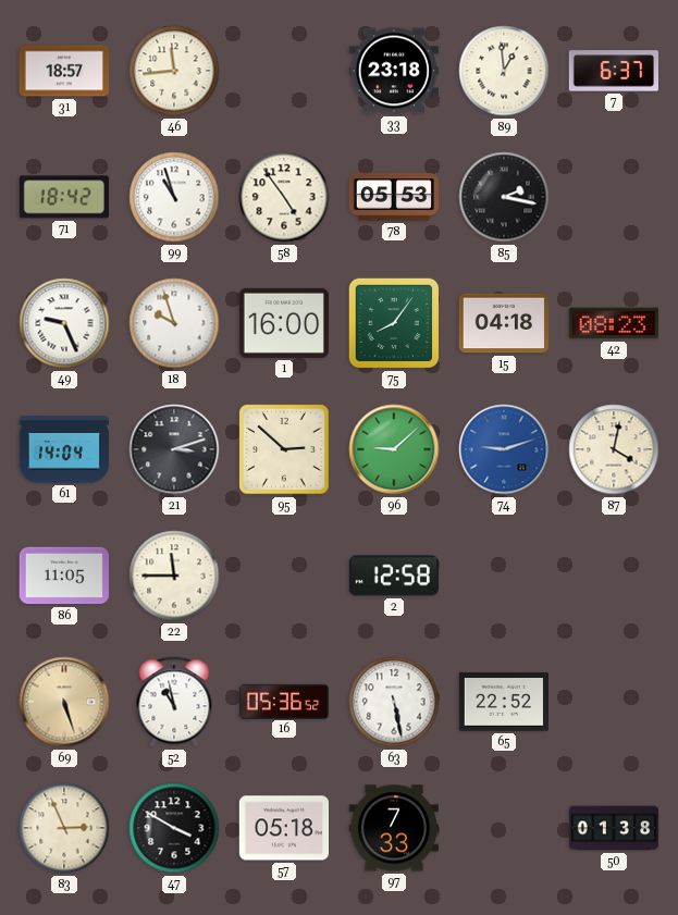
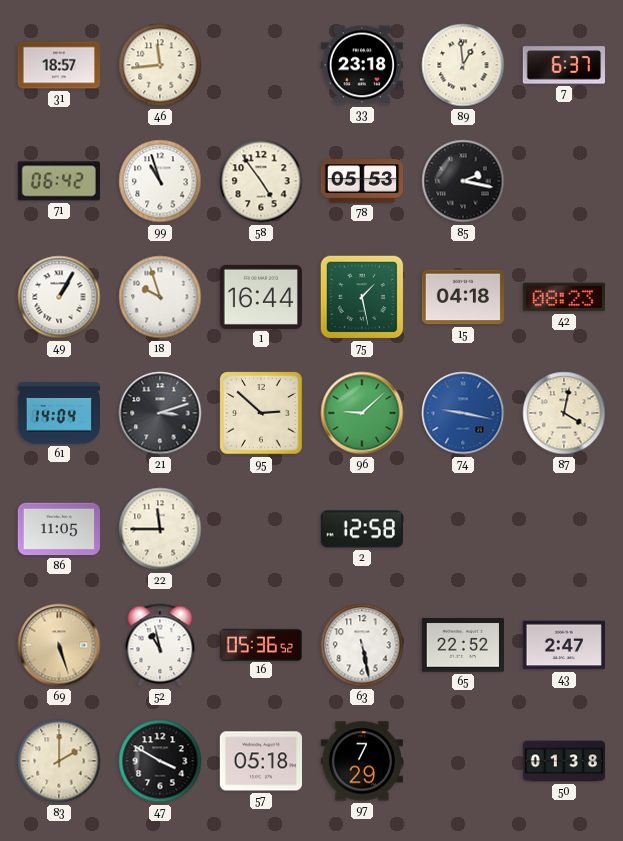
71: 18:42 -> 06:42
49: 9:26 -> 1:05
1: 16:00 -> 16:44
75: 8:06 -> 1:28
74: 9:12 -> 9:17
43: none -> 2:47
83: 2:56 -> 2:00
97: 7:33 -> 7:29
